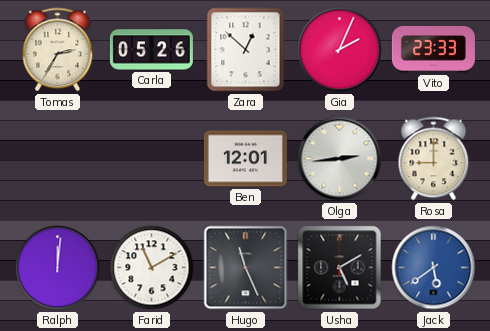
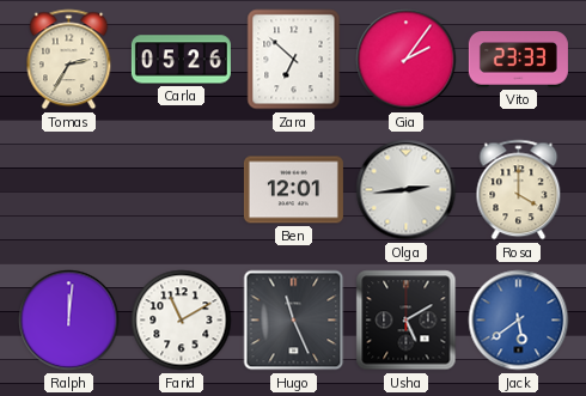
Zara: 12:52 -> 6:52
Gia: 2:04 -> 2:06
Rosa: 9:00 -> 4:00
